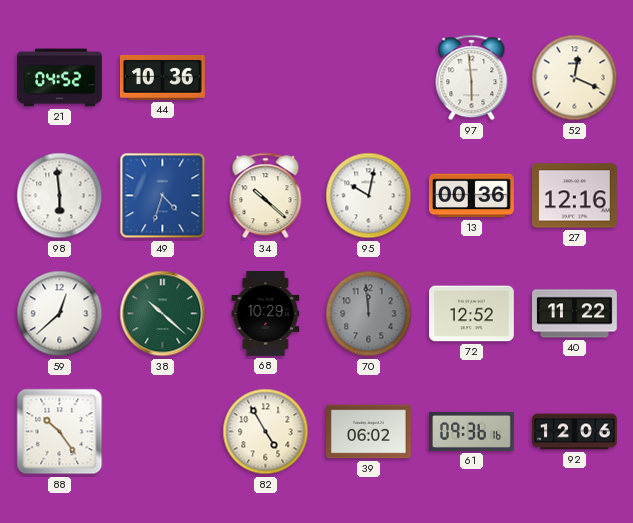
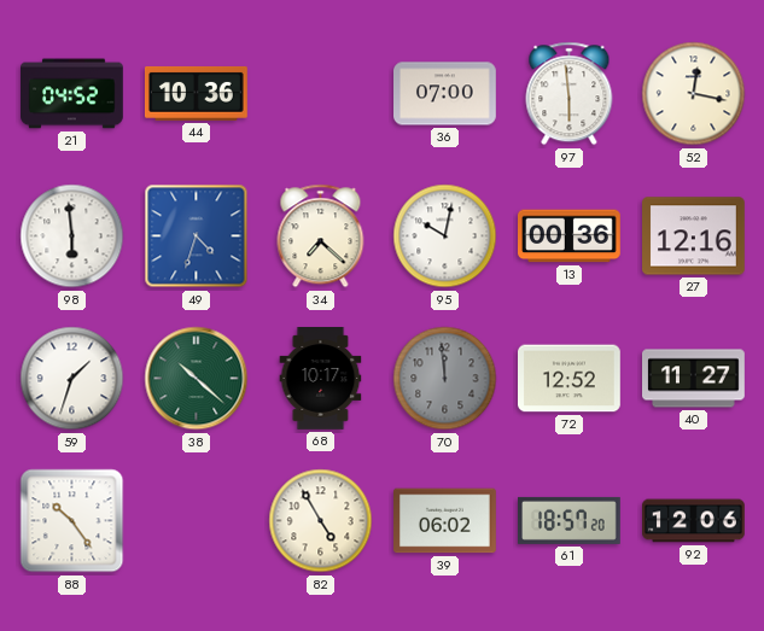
36: none -> 07:00
52: 12:19 -> 12:17
34: 10:22 -> 7:22
59: 12:38 -> 1:33
68: 10:29 -> 10:17
40: 11:22 -> 11:27
61: 09:36 -> 18:57
